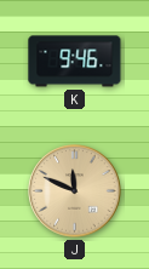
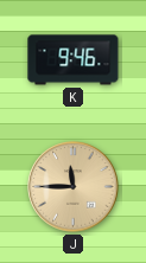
J: 11:49 -> 11:45
